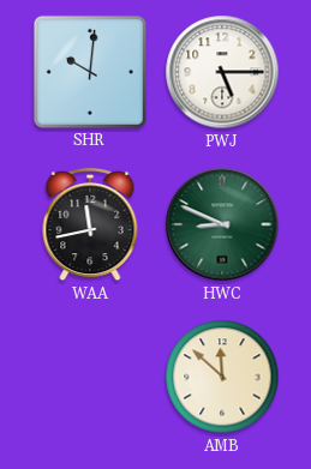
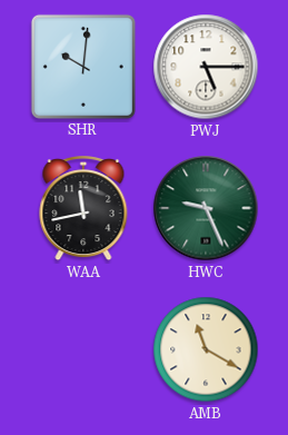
HWC: 8:49 -> 9:26
AMB: 11:52 -> 11:20
